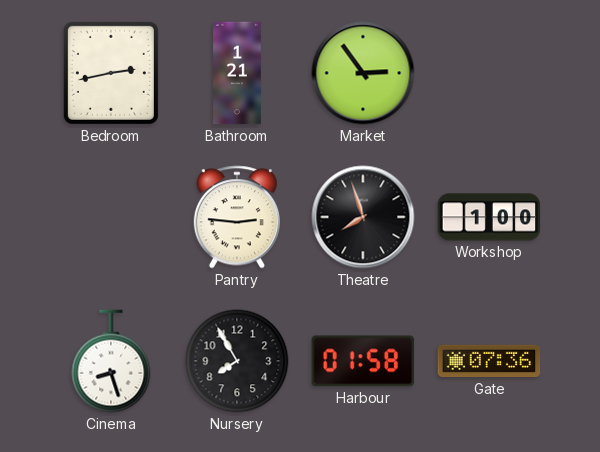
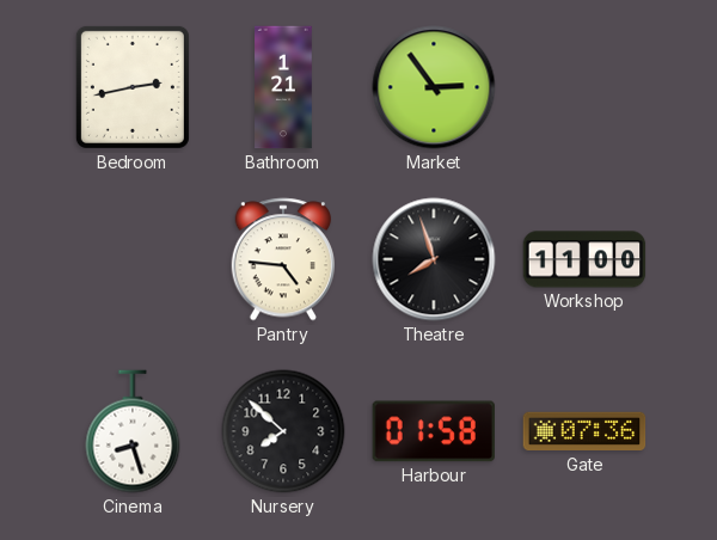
Pantry: 2:46 -> 4:46
Workshop: 1:00 -> 11:00
Nursery: 7:55 -> 7:52
